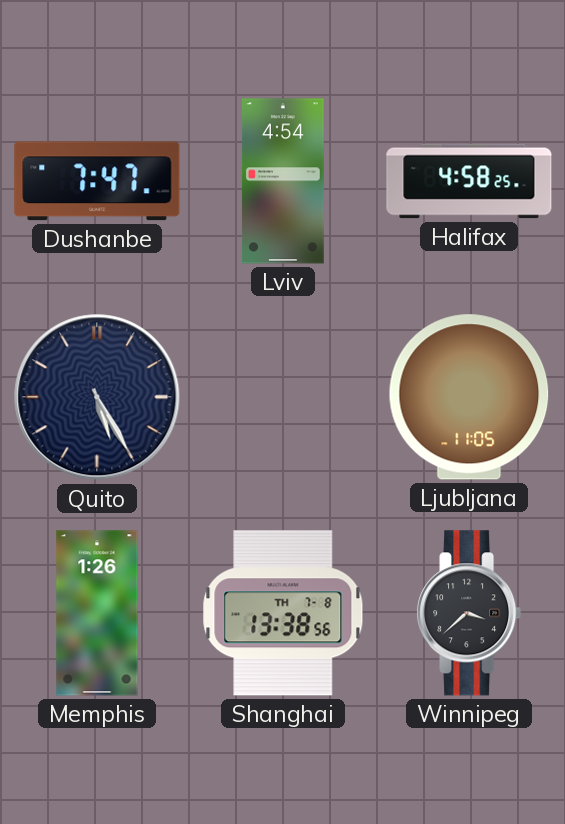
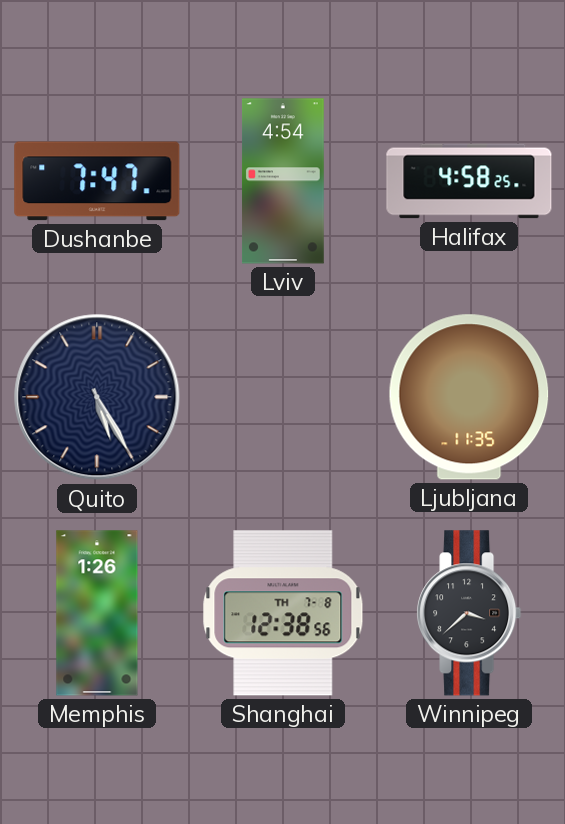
Ljubljana: 11:05 -> 11:35
Shanghai: 13:38 -> 12:38
